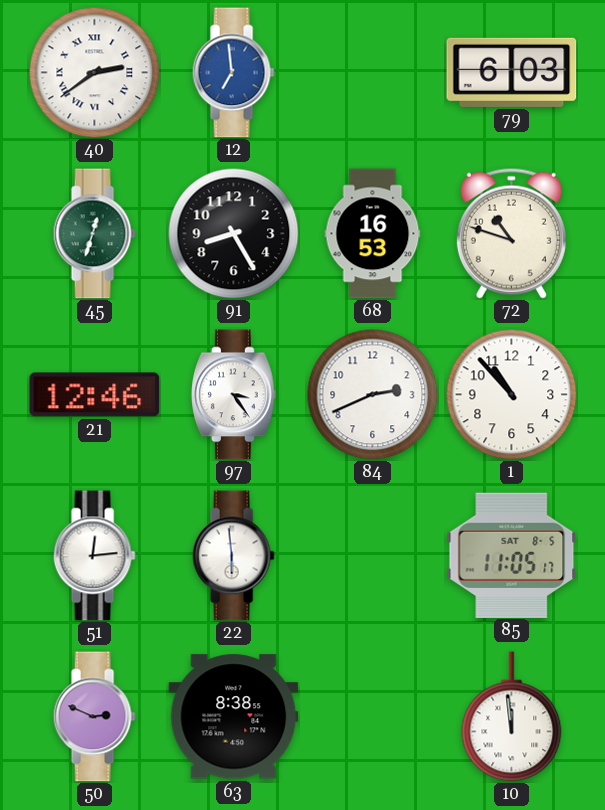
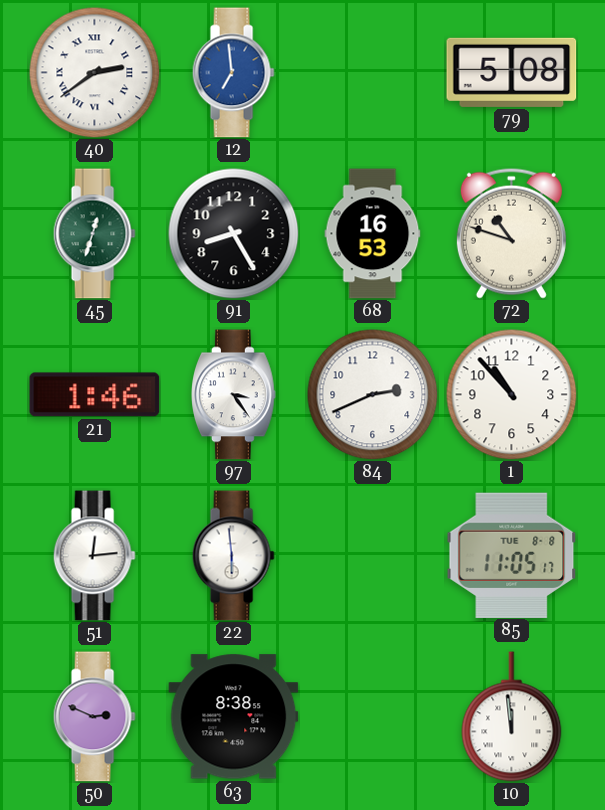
79: 6:03 -> 5:08
21: 12:46 -> 1:46
85 date: SAT 8-5 -> TUE 8-8
